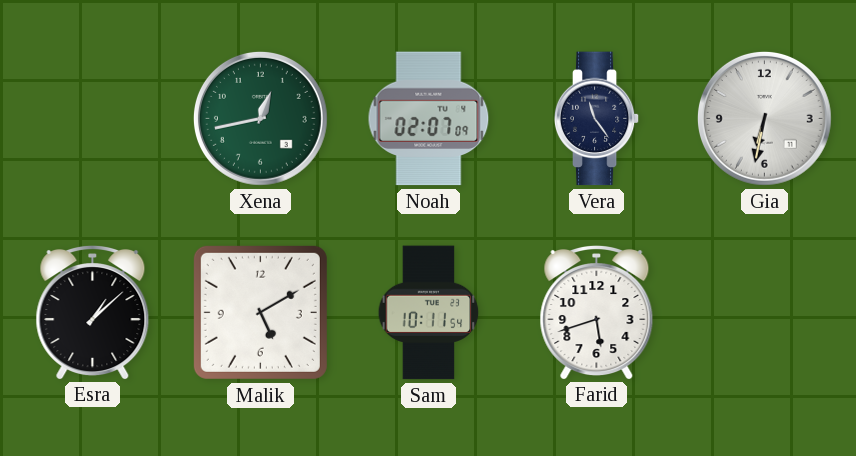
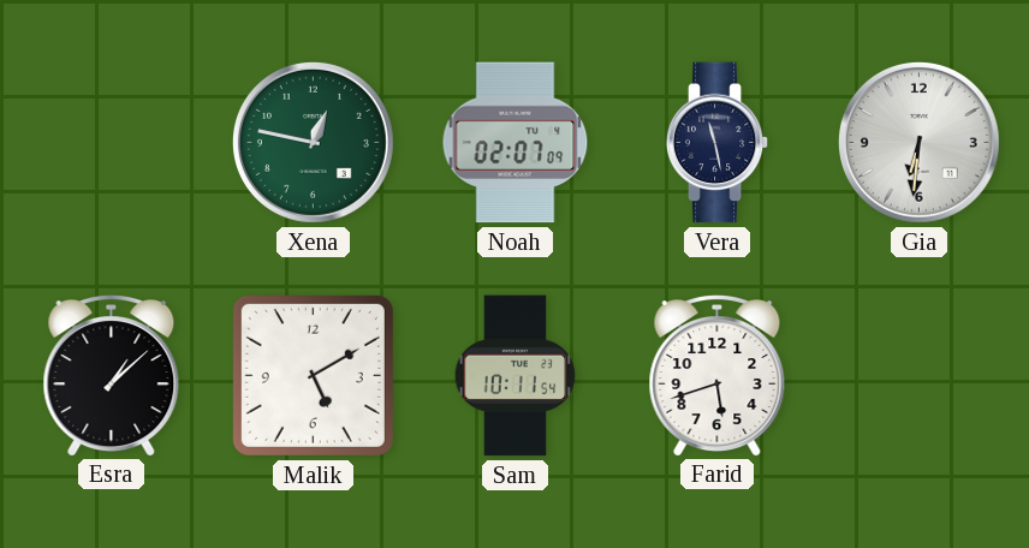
Xena: 12:43 -> 12:47
Vera: 11:24 -> 11:28
Gia: 6:32 -> 6:31
